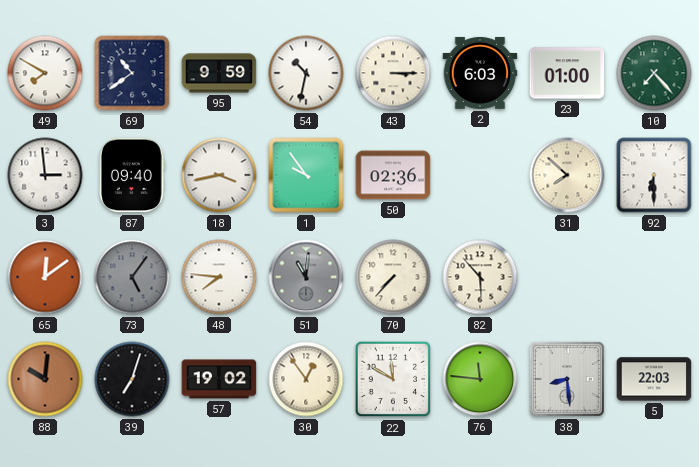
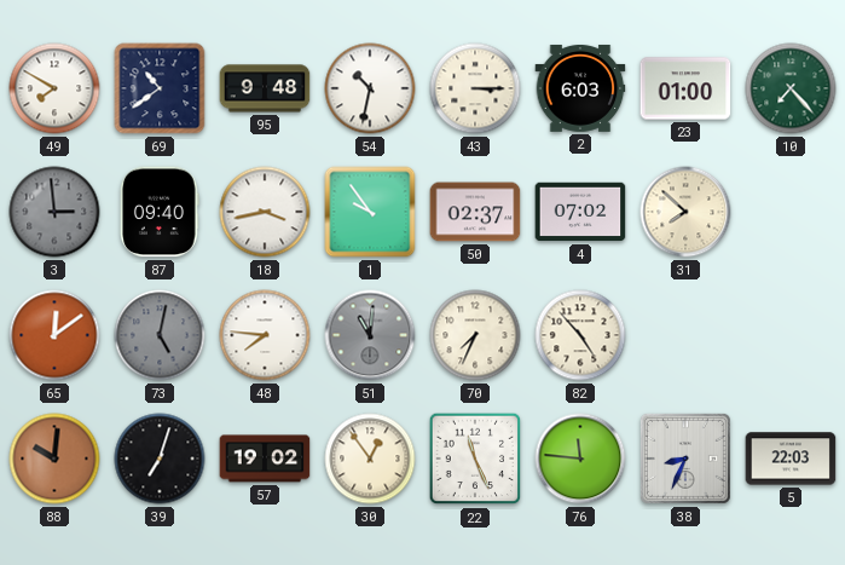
95: 9:59 -> 9:48
3 dial: white -> grey
50: 02:36 -> 02:37
4: none -> 07:02
92: 6:30 -> none
73: 5:06 -> 5:02
70: 7:37 -> 7:34
82: 5:53 -> 4:53
22: 11:50 -> 11:26
38: 8:29 -> 8:34
